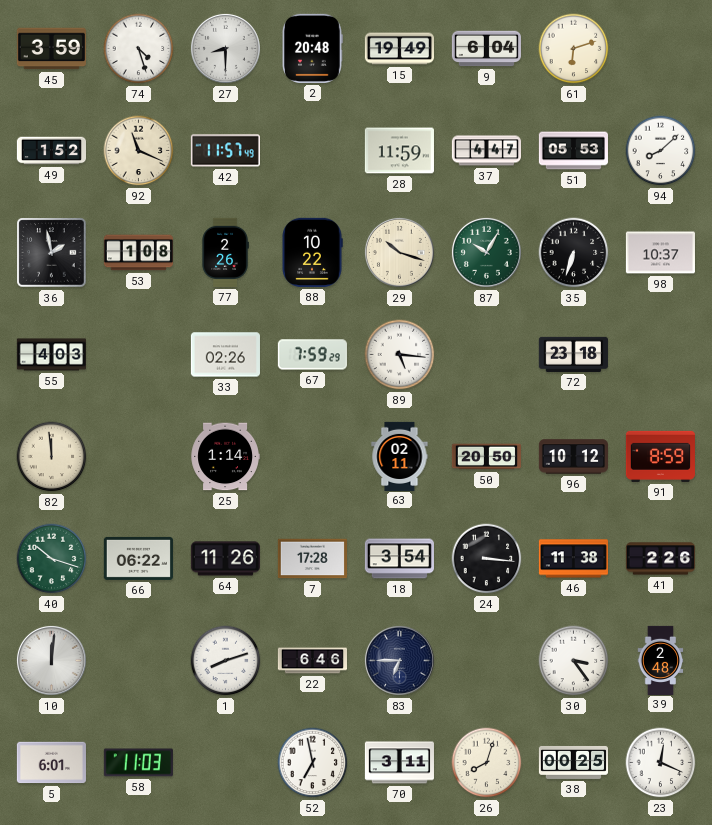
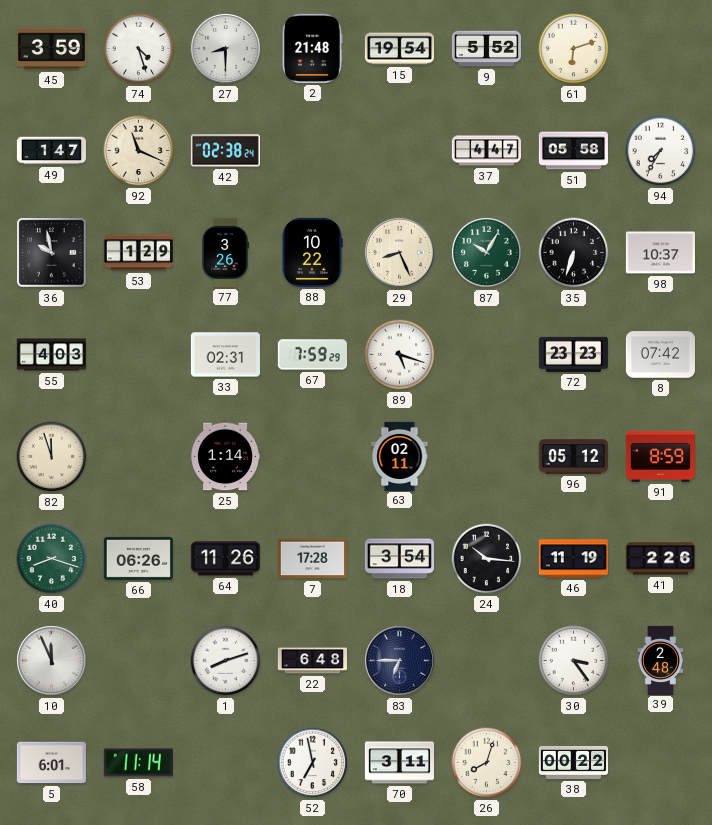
2: 20:48 -> 21:48
15: 19:49 -> 19:54
9: 6:04 -> 5:52
49: 1:52 -> 1:47
42: 11:57 -> 02:38
28: 11:59 -> none
51: 05:53 -> 05:58
94: 8:08 -> 7:35
36: 1:58 -> 9:58
53: 1:08 -> 1:29
77: 2:26 -> 3:26
29: 10:18 -> 8:26
33: 02:26 -> 02:31
89: 5:16 -> 5:18
72: 23:18 -> 23:23
8: none -> 07:42
82: 11:59 -> 11:57
50: 20:50 -> none
96: 10:12 -> 05:12
40: 10:18 -> 8:18
66: 06:22 -> 06:26
24: 3:16 -> 10:16
46: 11:38 -> 11:19
10: 12:01 -> 11:56
22: 6:46 -> 6:48
58: 11:03 -> 11:14
38: 00:25 -> 00:22
23: 12:19 -> none
